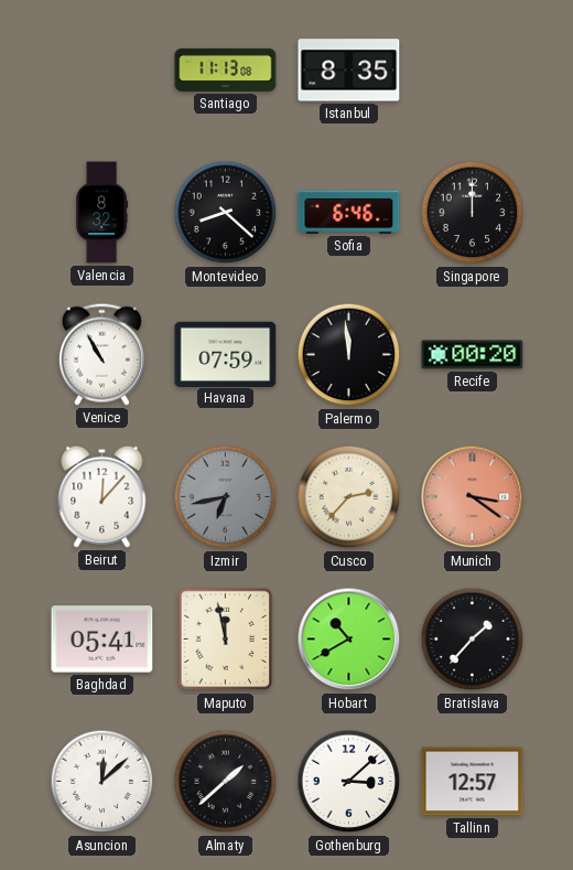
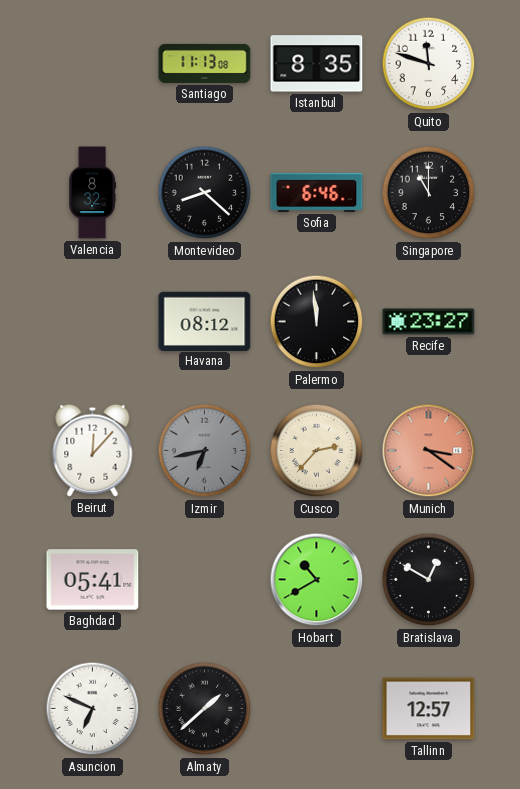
Quito: none -> 11:48
Singapore: 12:00 -> 11:00
Venice: 10:55 -> none
Havana: 07:59 -> 08:12
Recife: 00:20 -> 23:27
Maputo: 11:58 -> none
Bratislava: 1:37 -> 12:50
Asuncion: 12:08 -> 6:49
Gothenburg: 3:08 -> none
